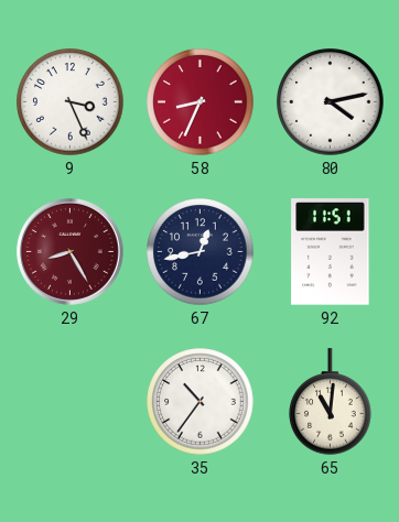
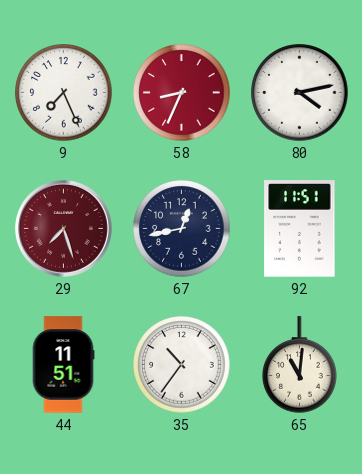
9: 3:26 -> 7:26
29: 8:25 -> 7:27
44: none -> 11:51
